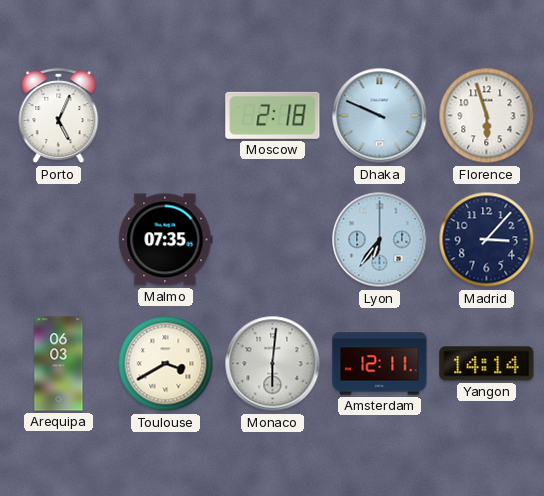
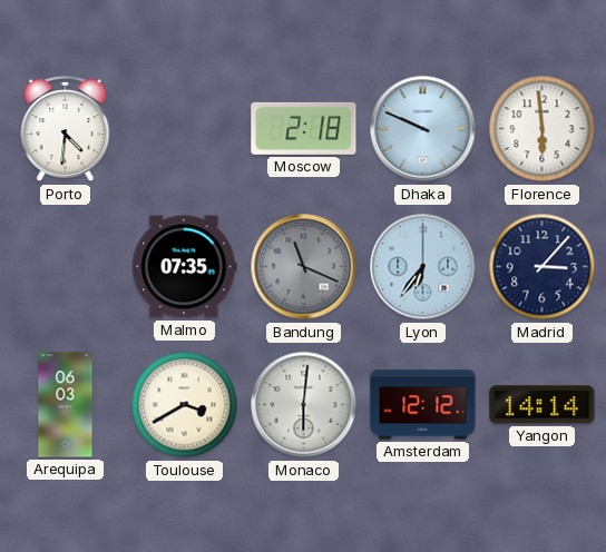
Porto: 5:04 -> 4:31
Florence: 5:57 -> 5:59
Bandung: none -> 11:19
Amsterdam: 12:11 -> 12:12
